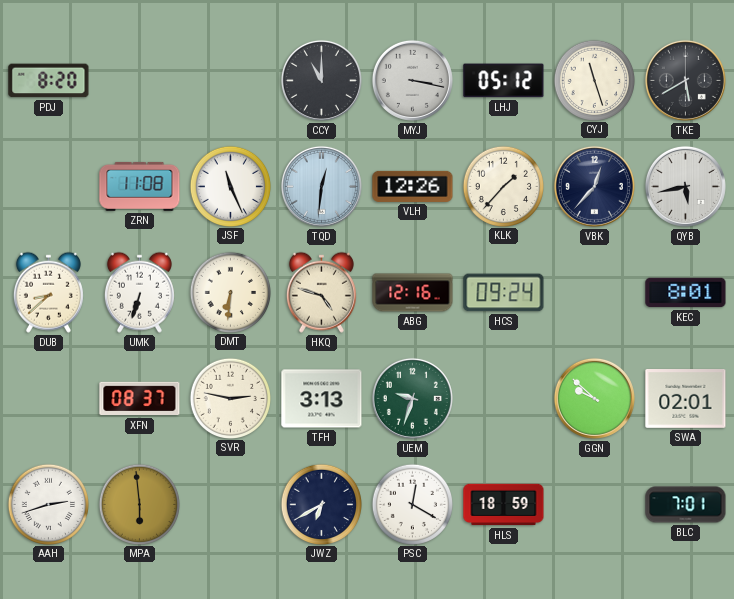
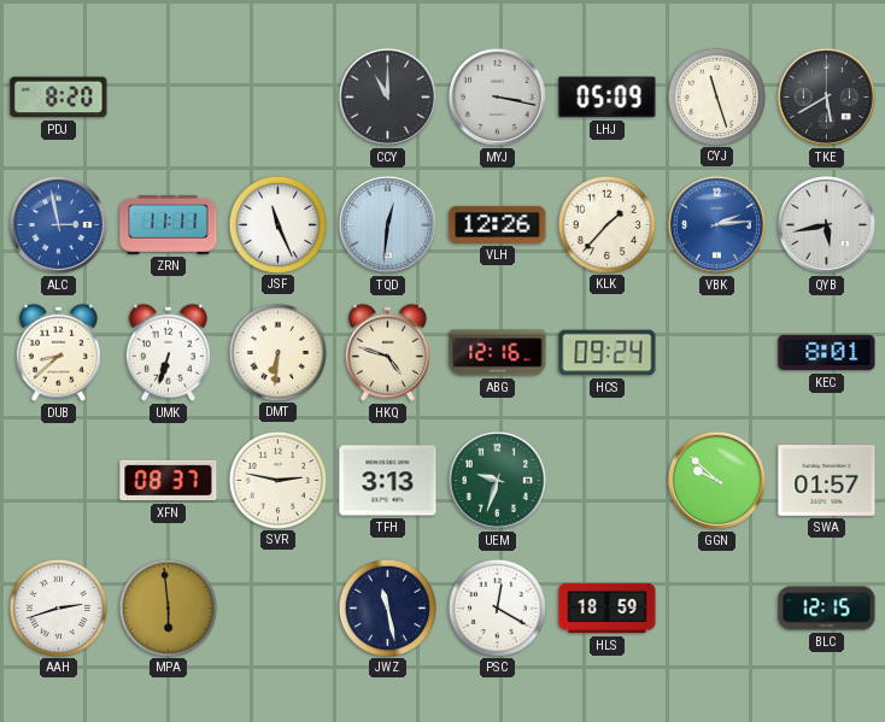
LHJ: 05:12 -> 05:09
ALC: none -> 2:58
ZRN: 11:08 -> 11:11
VBK: 12:37 -> 2:14
VBK dial: navy -> blue
SWA: 02:01 -> 01:57
JWZ: 6:40 -> 11:28
BLC: 7:01 -> 12:15
